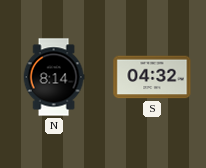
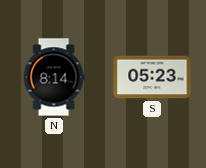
S: 04:32 -> 05:23
